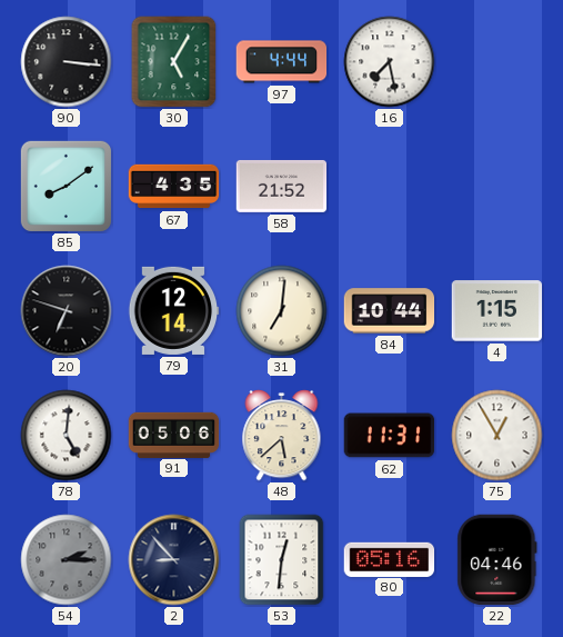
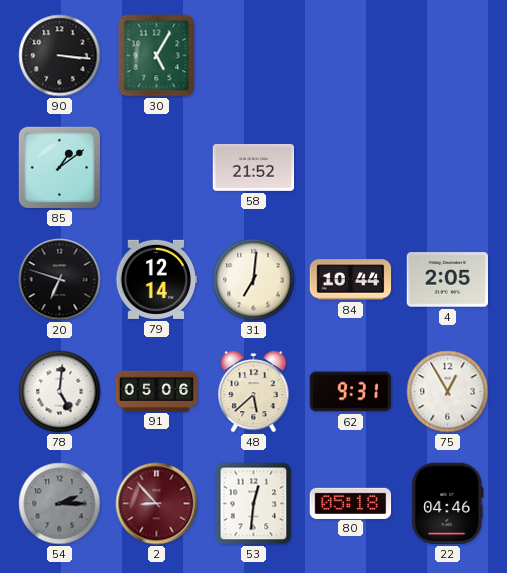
97: 4:44 -> none
16: 7:28 -> none
85: 8:09 -> 1:09
67: 4:35 -> none
4: 1:15 -> 2:05
62: 11:31 -> 9:31
2 dial: navy -> burgundy
80: 05:16 -> 05:18
